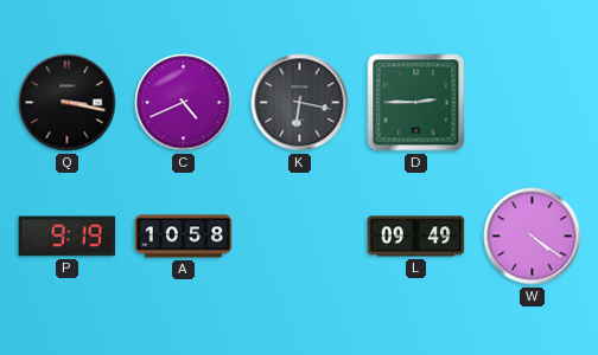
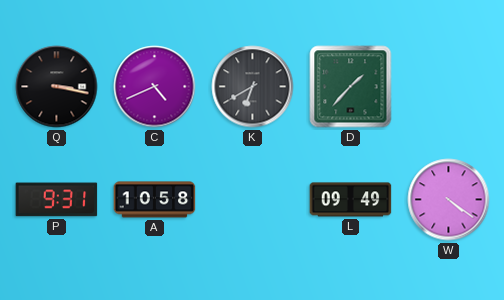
K: 6:17 -> 6:40
D: 2:45 -> 1:37
P: 9:19 -> 9:31
